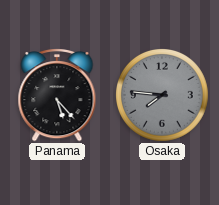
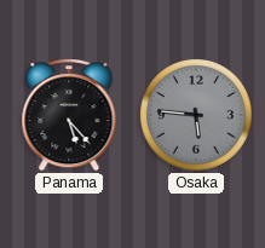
Osaka: 7:46 -> 5:46
